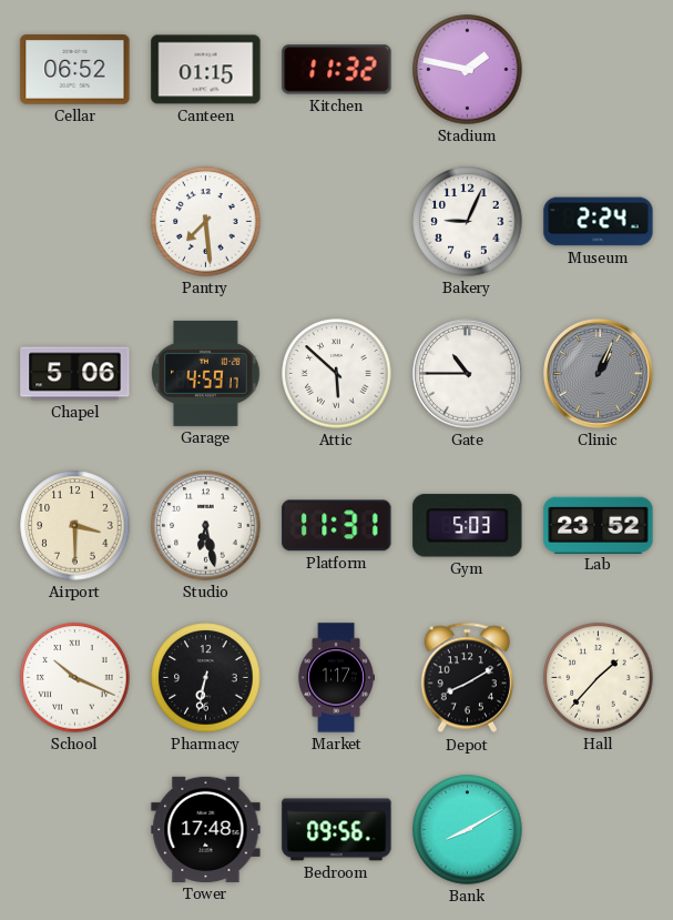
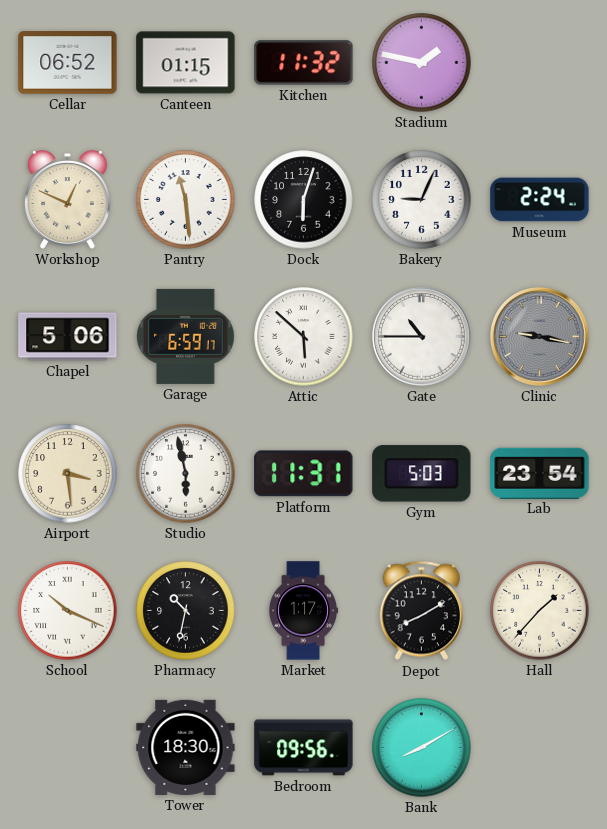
Workshop: none -> 12:49
Pantry: 7:29 -> 11:29
Dock: none -> 6:03
Garage: 4:59 -> 6:59
Clinic: 1:04 -> 9:17
Airport: 3:30 -> 3:29
Studio: 6:28 -> 5:58
Lab: 23:52 -> 23:54
Pharmacy: 6:32 -> 10:32
Tower: 17:48 -> 18:30
